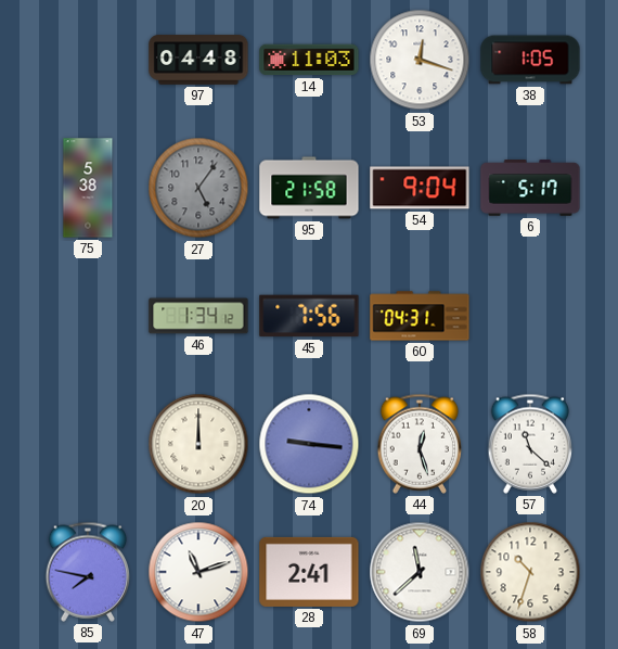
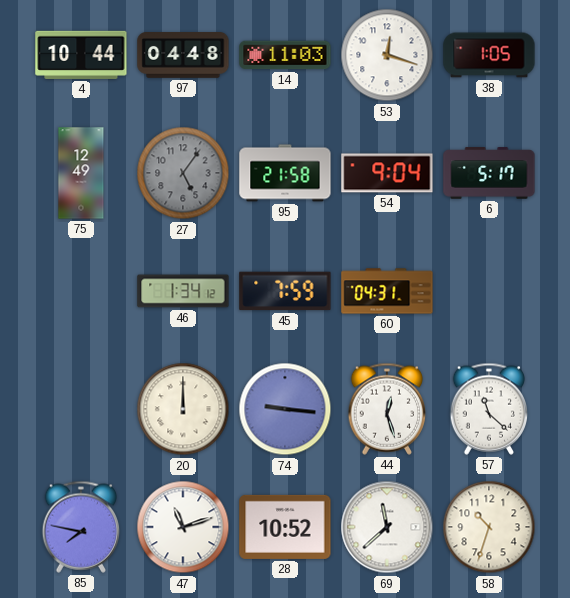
4: none -> 10:44
75: 5:38 -> 12:49
45: 7:56 -> 7:59
28: 2:41 -> 10:52
